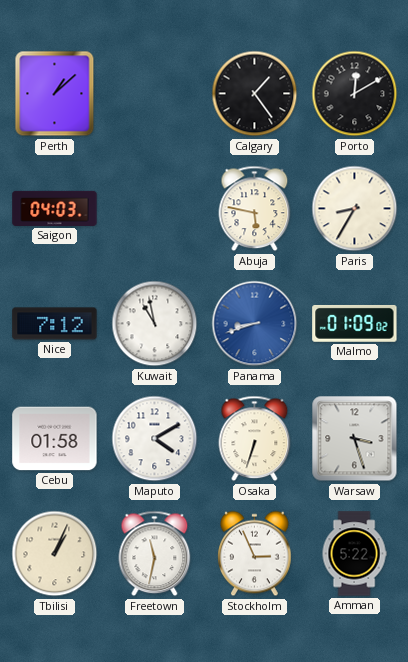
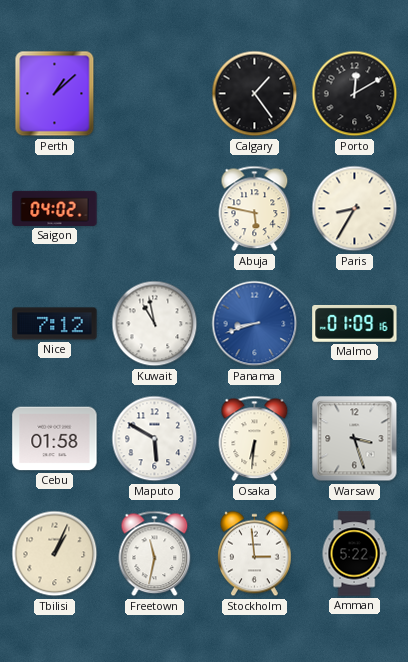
Saigon: 04:03 -> 04:02
Malmo: 01:09:02 -> 01:09:16
Maputo: 4:10 -> 5:50
Osaka: 6:33 -> 6:31
Stockholm: 2:56 -> 2:59
